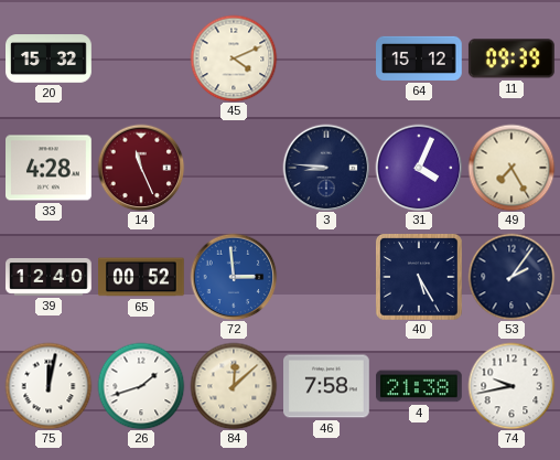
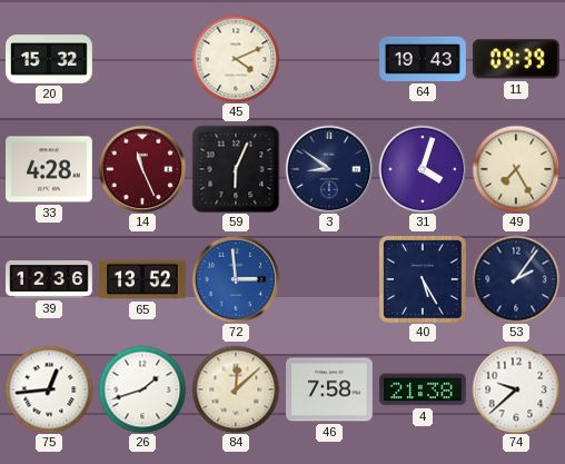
64: 15:12 -> 19:43
59: none -> 6:04
3: 8:46 -> 8:51
31: 4:04 -> 4:03
39: 12:40 -> 12:36
65: 00:52 -> 13:52
75: 12:02 -> 12:44
74: 9:43 -> 9:38
